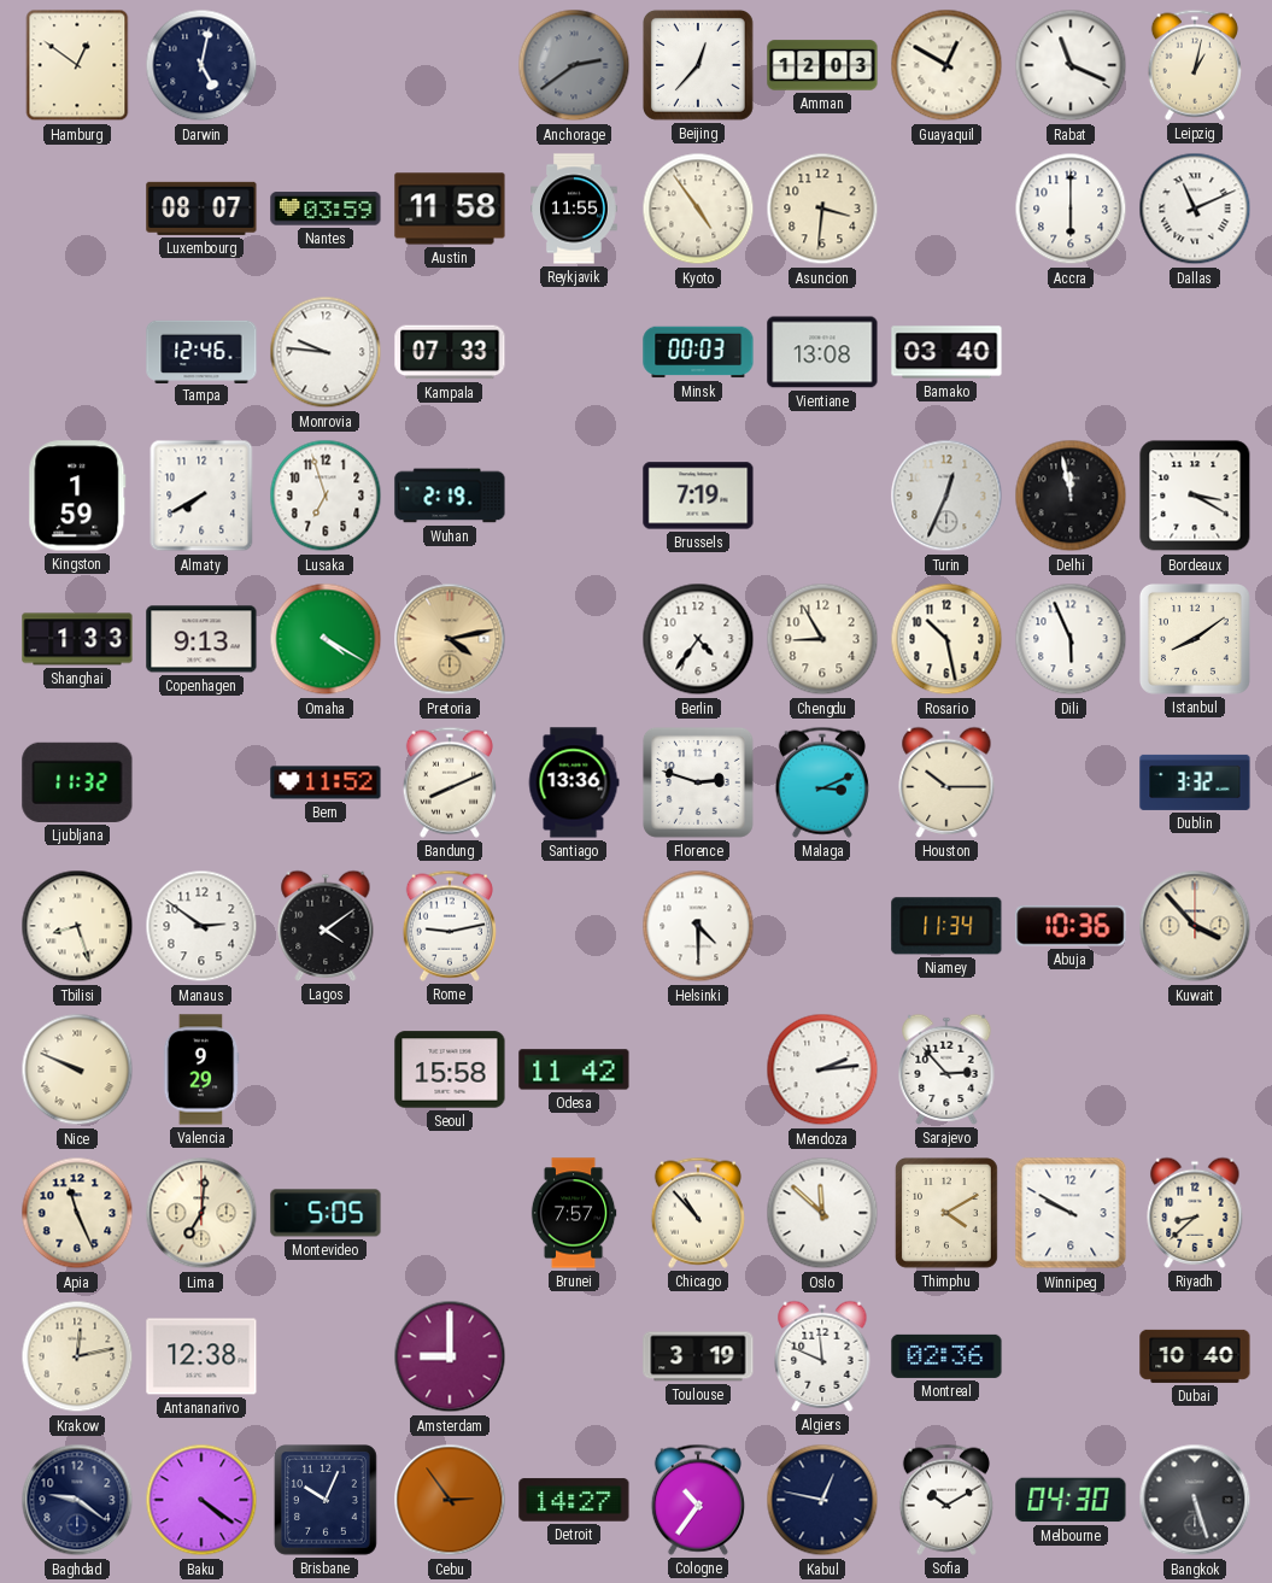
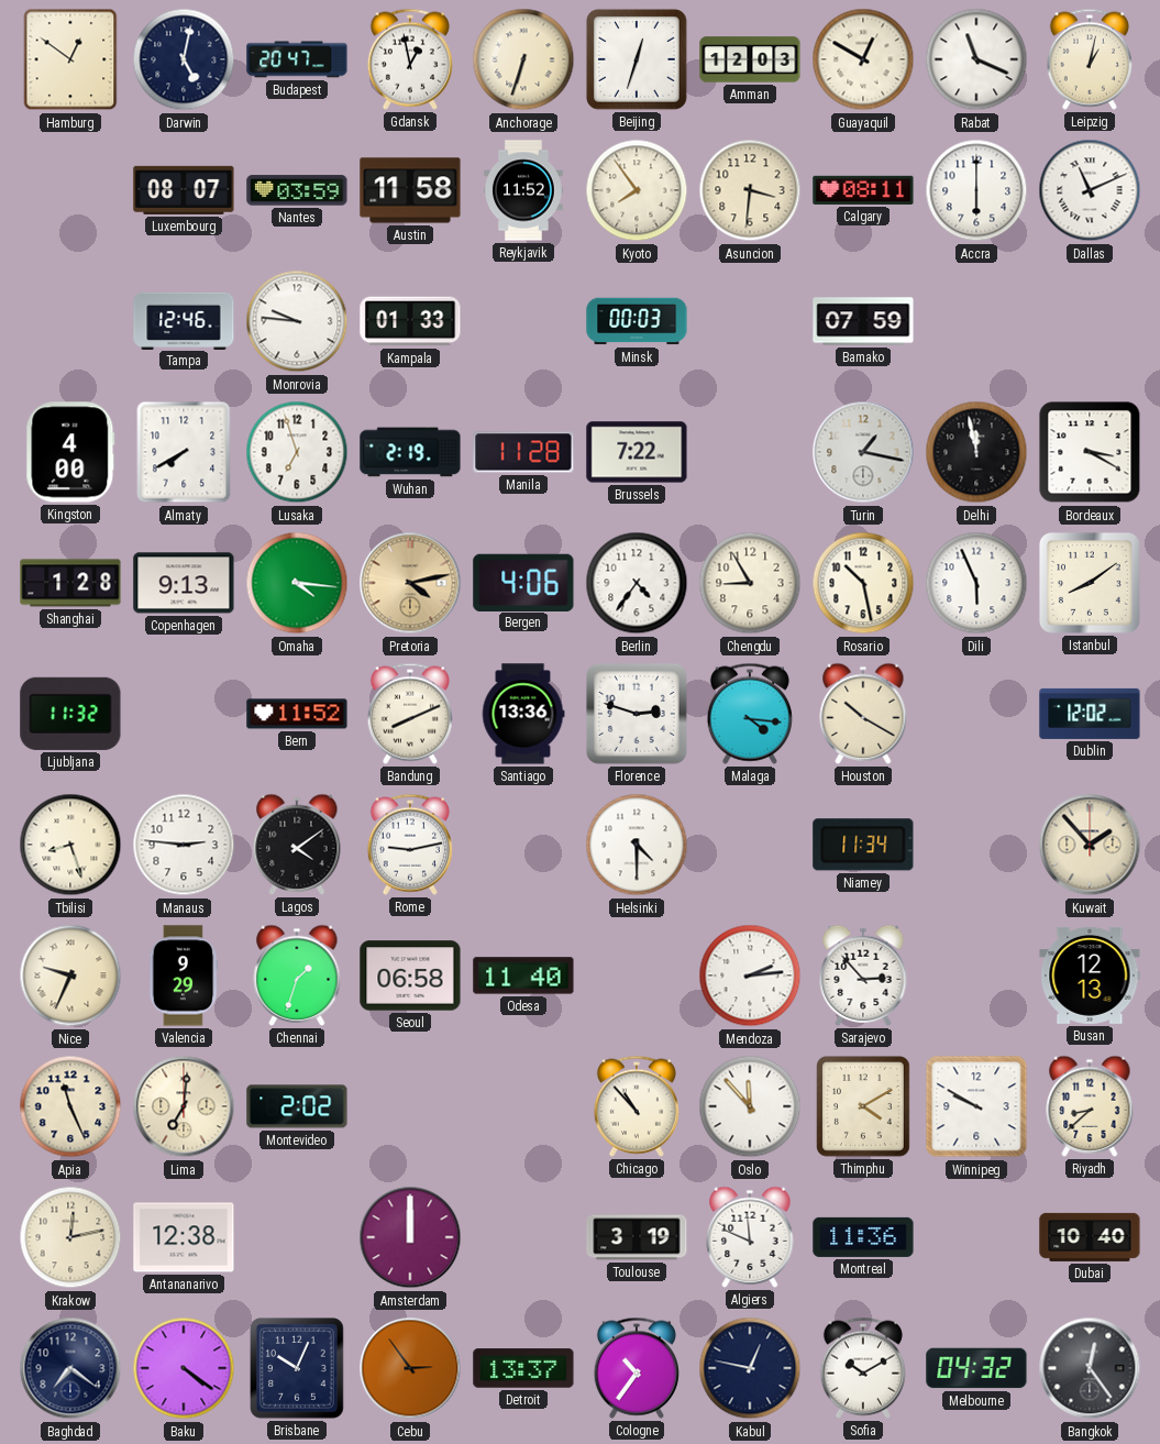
Budapest: none -> 20:47
Gdansk: none -> 12:58
Anchorage: 2:39 -> 6:33
Anchorage dial: grey -> cream
Beijing: 12:37 -> 12:33
Reykjavik: 11:55 -> 11:52
Kyoto: 4:54 -> 7:54
Calgary: none -> 08:11
Kampala: 07:33 -> 01:33
Vientiane: 13:08 -> none
Bamako: 03:40 -> 07:59
Kingston: 1:59 -> 4:00
Manila: none -> 11:28
Brussels: 7:19 -> 7:22
Turin: 12:34 -> 1:17
Shanghai: 1:33 -> 1:28
Omaha: 4:20 -> 4:16
Bergen: none -> 4:06
Malaga: 3:11 -> 4:16
Houston: 10:15 -> 10:20
Dublin: 3:32 -> 12:02
Manaus: 2:51 -> 2:46
Abuja: 10:36 -> none
Kuwait: 3:53 -> 1:53
Nice: 9:49 -> 9:34
Chennai: none -> 1:33
Seoul: 15:58 -> 06:58
Odesa: 11:42 -> 11:40
Busan: none -> 12:13
Montevideo: 5:05 -> 2:02
Brunei: 7:57 -> none
Oslo: 11:52 -> 11:53
Amsterdam: 9:00 -> 12:00
Montreal: 02:36 -> 11:36
Baghdad: 9:21 -> 7:21
Detroit: 14:27 -> 13:37
Melbourne: 04:30 -> 04:32
Bangkok: 5:27 -> 12:24
